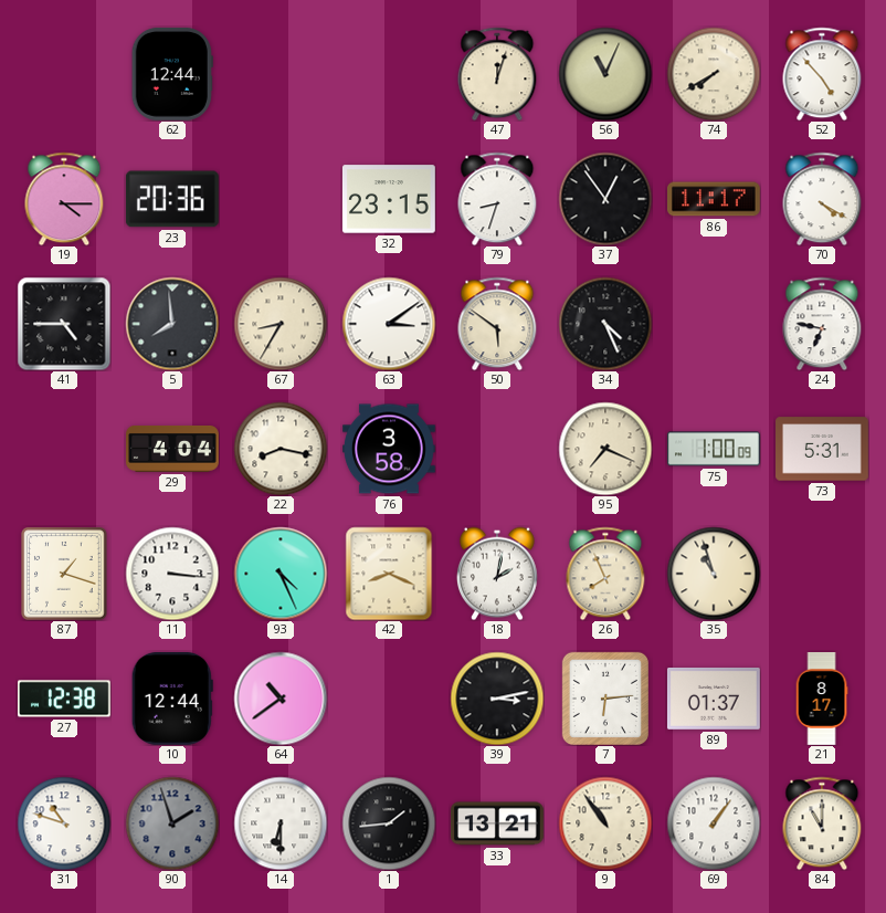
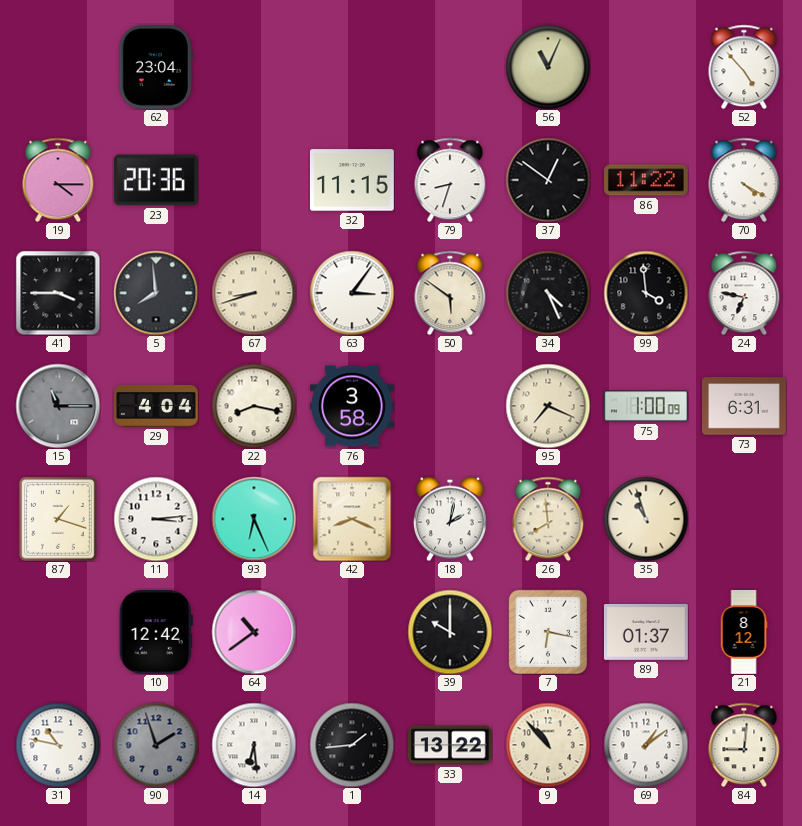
62: 12:44 -> 23:04
47: 12:03 -> none
74: 7:40 -> none
32: 23:15 -> 11:15
37: 12:54 -> 12:51
86: 11:17 -> 11:22
41: 4:45 -> 3:45
67: 8:35 -> 8:42
63: 3:09 -> 3:06
99: none -> 3:59
15: none -> 11:15
73: 5:31 -> 6:31
11: 3:16 -> 3:14
93: 4:26 -> 6:26
26: 7:56 -> 7:59
27: 12:38 -> none
10: 12:44 -> 12:42
39: 3:13 -> 10:00
7: 6:14 -> 6:17
21: 8:17 -> 8:12
31: 10:48 -> 10:47
14: 6:30 -> 6:29
33: 13:21 -> 13:22
9: 10:54 -> 10:53
69: 1:06 -> 1:09
84: 11:00 -> 9:01
